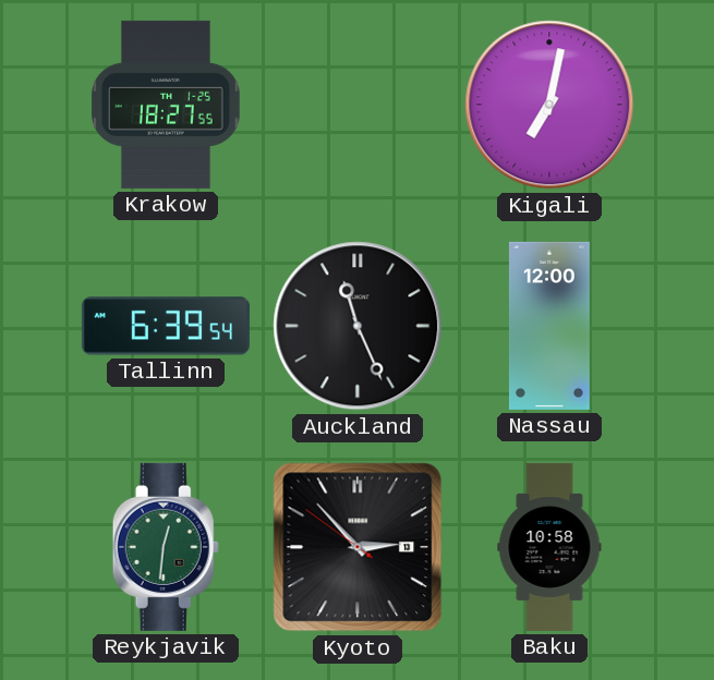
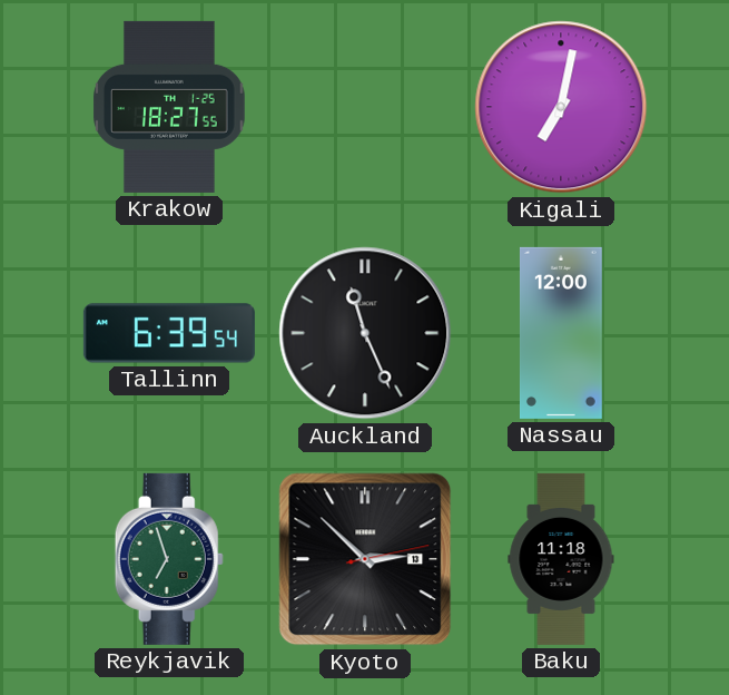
Reykjavik: 12:31 -> 6:57
Kyoto: 2:52:51 -> 2:52:13
Baku: 10:58 -> 11:18
